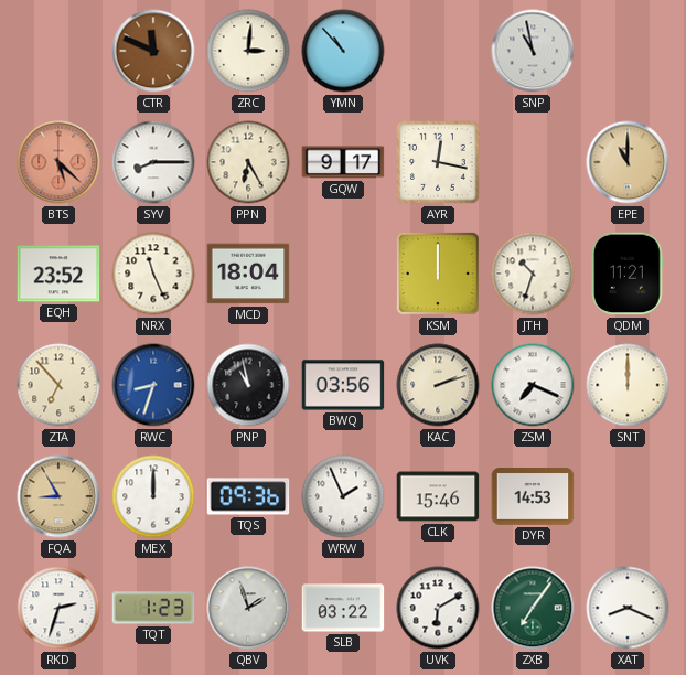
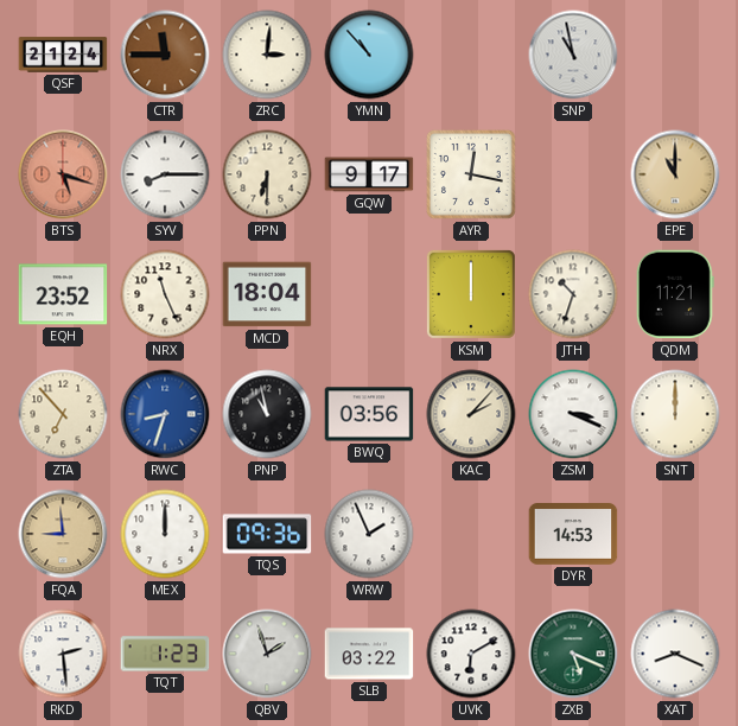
QSF: none -> 21:24
CTR: 11:49 -> 11:45
BTS: 5:22 -> 5:18
PPN: 6:25 -> 6:30
KAC: 2:12 -> 2:07
ZSM: 7:19 -> 3:19
FQA: 8:55 -> 8:59
CLK: 15:46 -> none
RKD: 2:33 -> 2:29
ZXB: 7:06 -> 5:19
